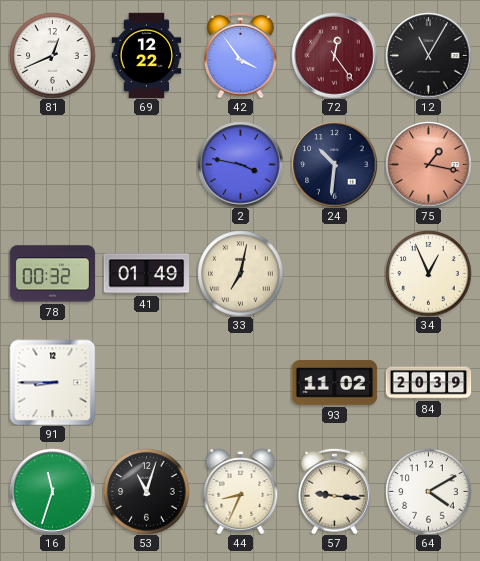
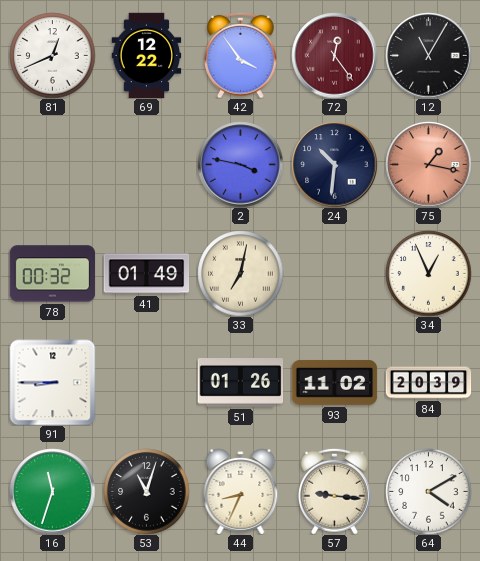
51: none -> 01:26
